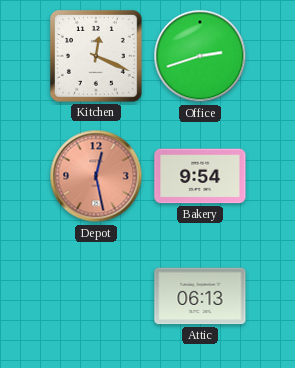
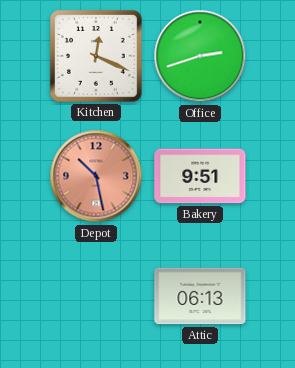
Depot: 12:28 -> 10:28
Bakery: 9:54 -> 9:51
